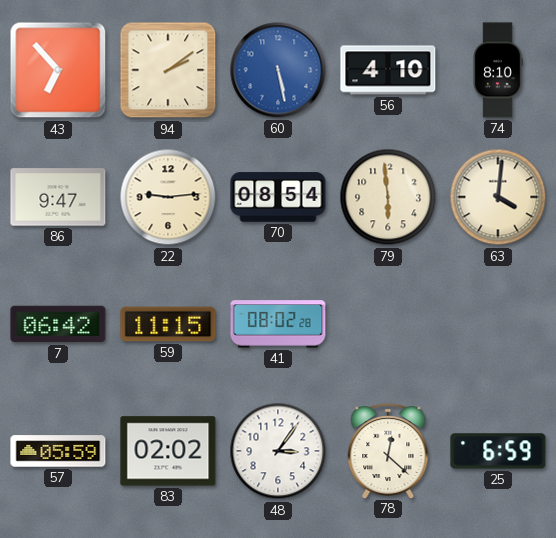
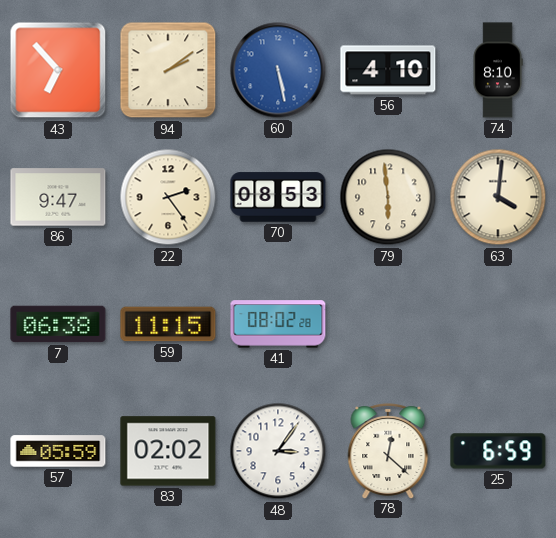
22: 9:14 -> 2:24
70: 08:54 -> 08:53
7: 06:42 -> 06:38
